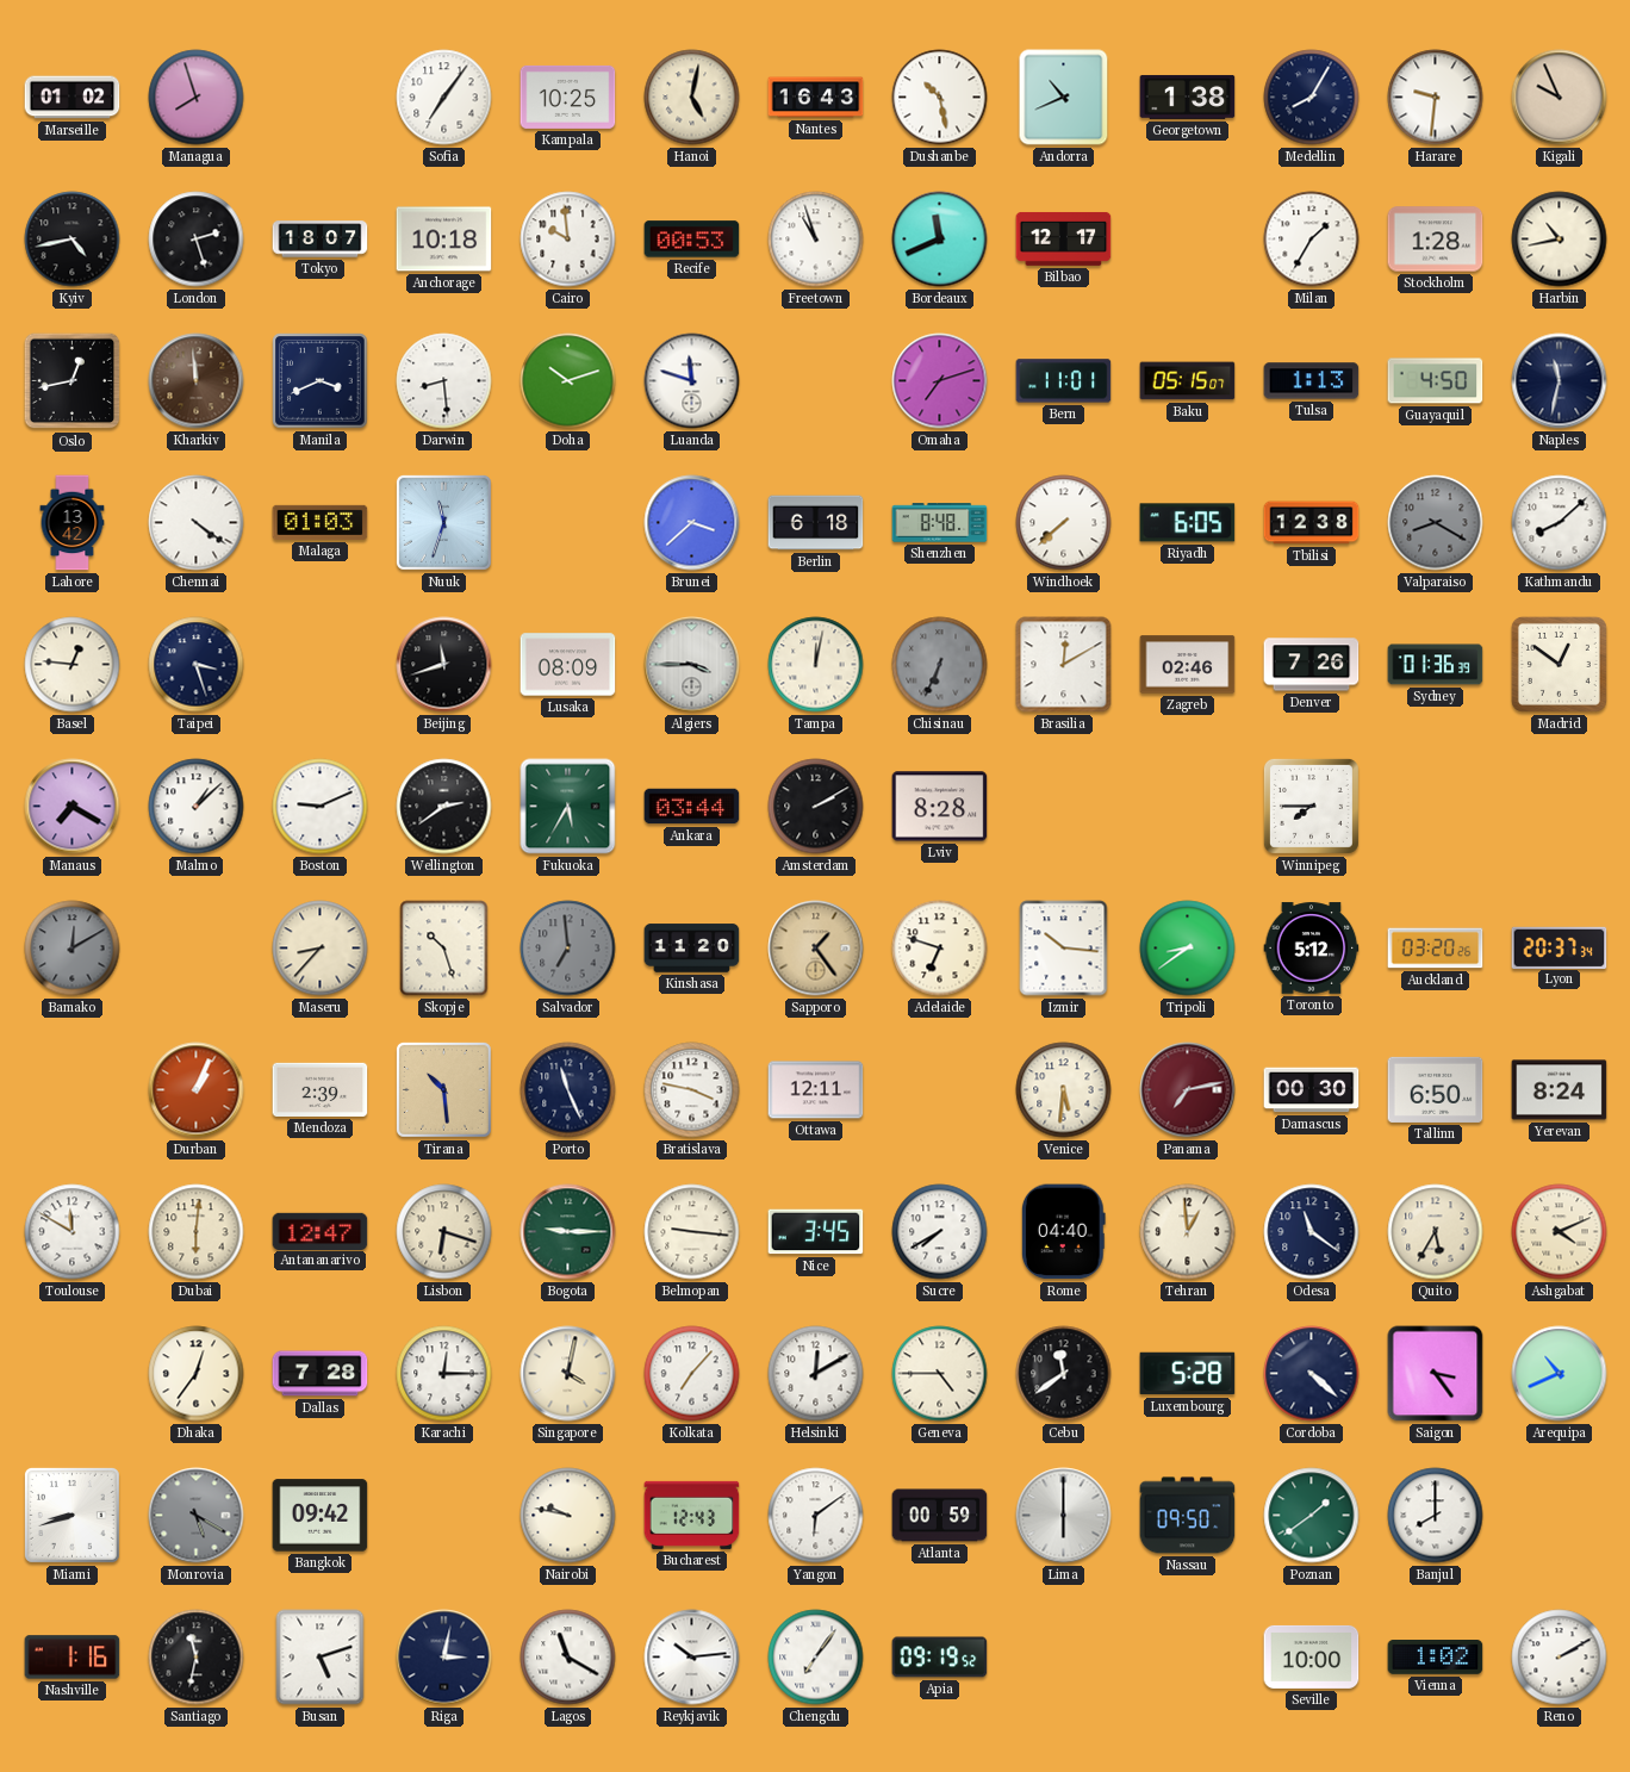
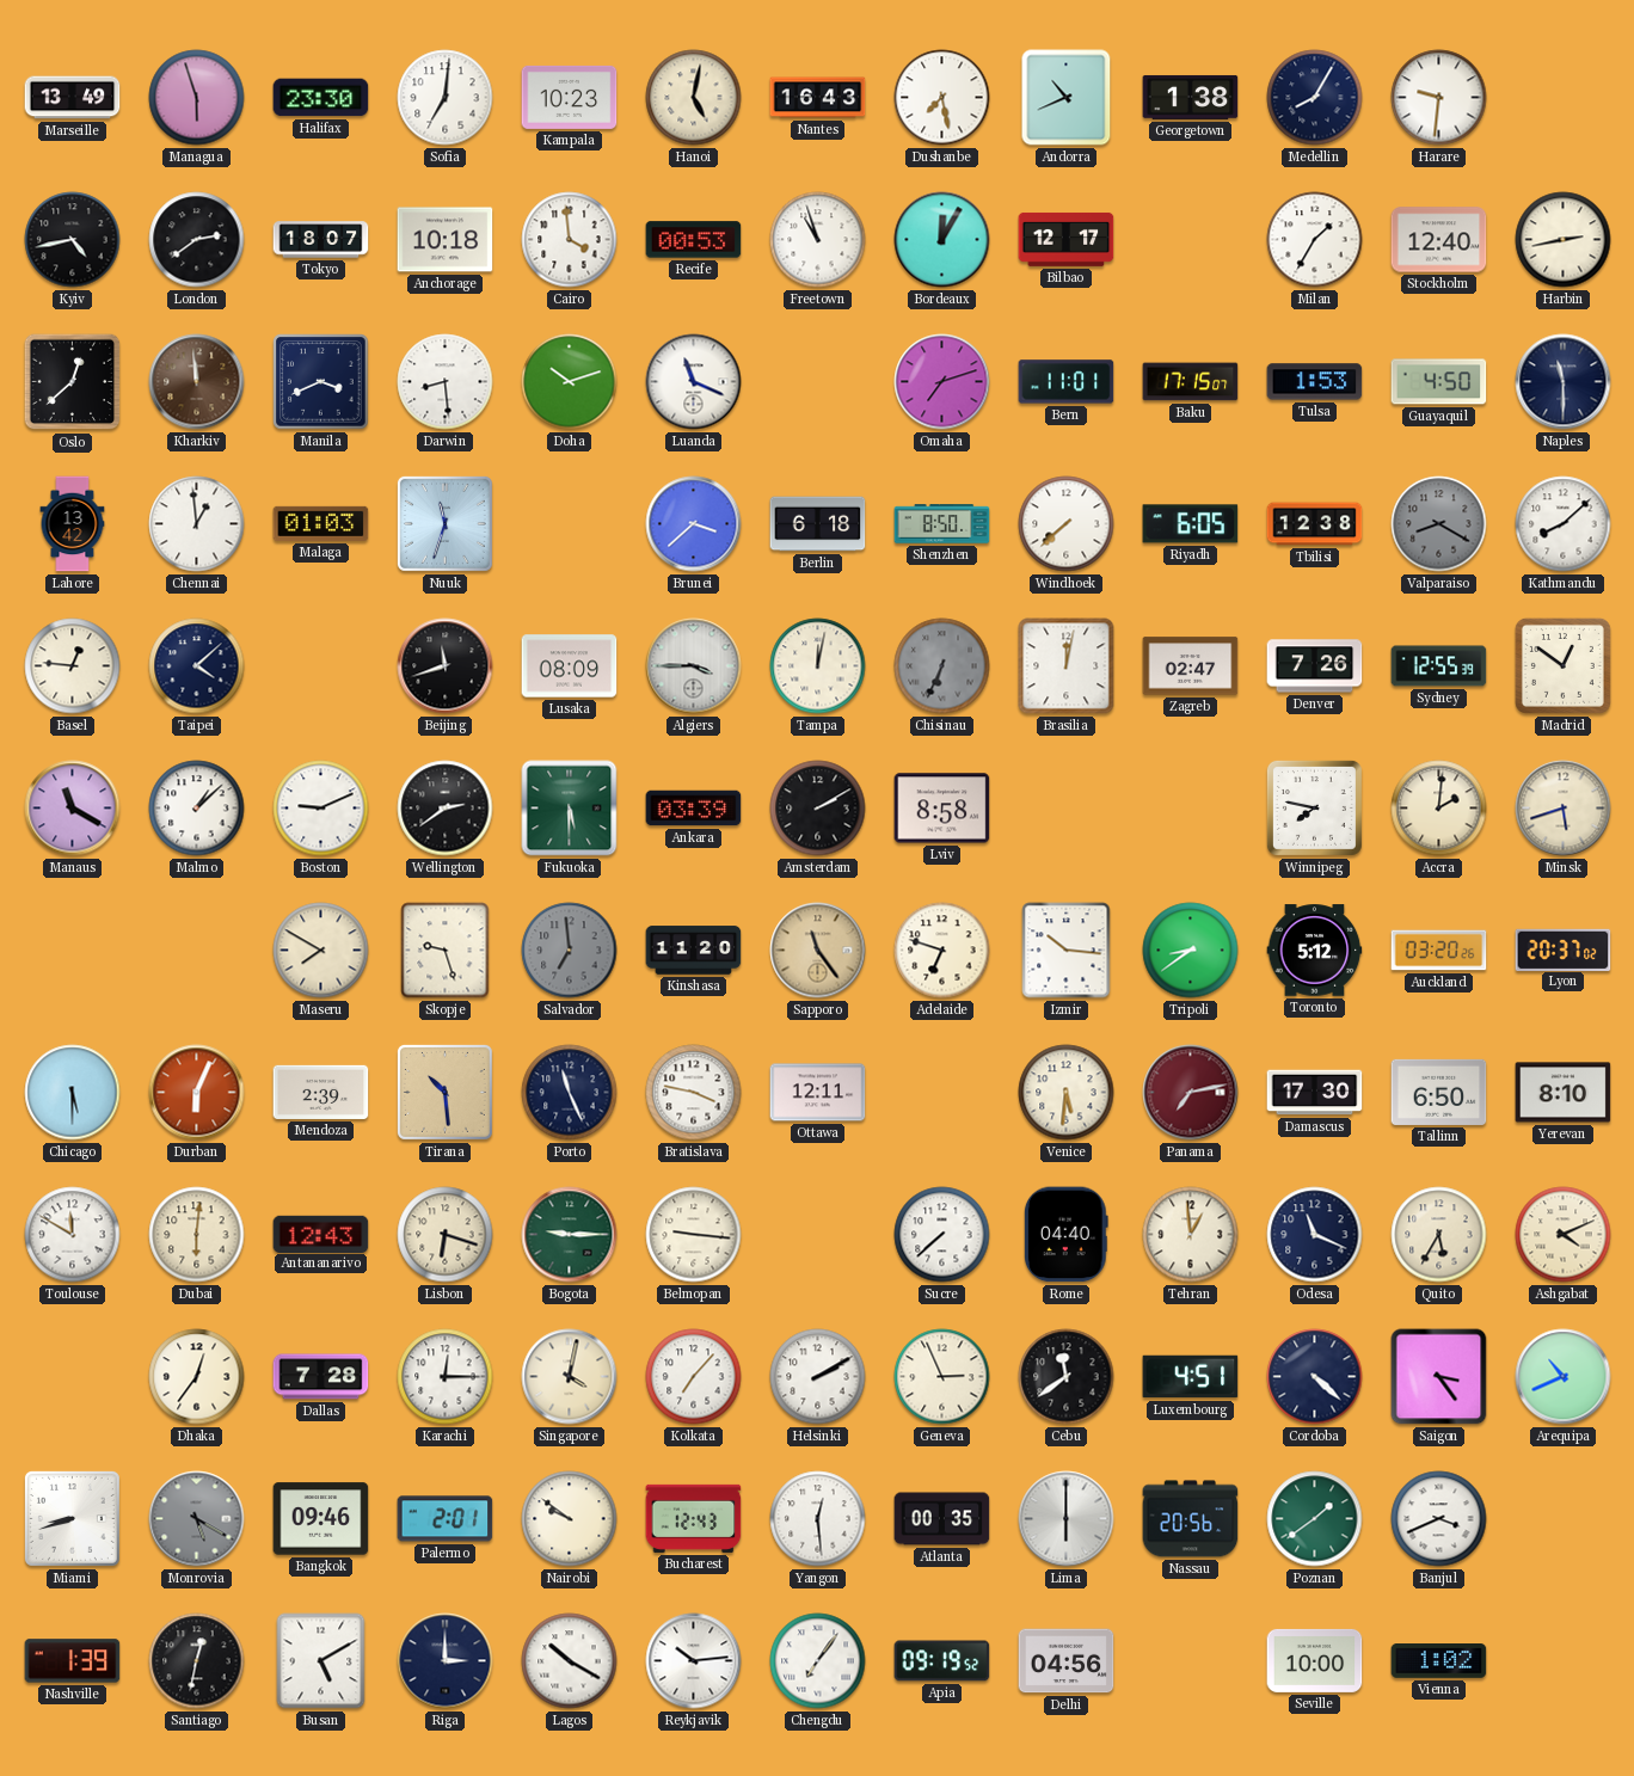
Marseille: 01:02 -> 13:49
Managua: 7:57 -> 5:57
Halifax: none -> 23:30
Sofia: 7:06 -> 7:01
Kampala: 10:25 -> 10:23
Dushanbe: 10:28 -> 7:28
Kigali: 9:56 -> none
London: 2:27 -> 2:39
Cairo: 9:59 -> 3:59
Bordeaux: 11:41 -> 12:05
Stockholm: 1:28 -> 12:40
Harbin: 10:43 -> 2:43
Oslo: 12:43 -> 12:38
Luanda: 11:48 -> 11:19
Baku: 05:15 -> 17:15
Tulsa: 1:13 -> 1:53
Naples: 11:32 -> 11:30
Chennai: 4:21 -> 12:59
Shenzhen: 8:48 -> 8:50
Taipei: 3:27 -> 4:08
Brasilia: 12:10 -> 12:02
Zagreb: 02:46 -> 02:47
Sydney: 01:36 -> 12:55
Manaus: 7:20 -> 11:20
Fukuoka: 5:35 -> 5:30
Ankara: 03:44 -> 03:39
Lviv: 8:28 -> 8:58
Winnipeg: 7:45 -> 7:47
Accra: none -> 2:01
Minsk: none -> 5:42
Bamako: 12:10 -> none
Maseru: 8:37 -> 7:50
Skopje: 10:27 -> 9:27
Sapporo: 1:24 -> 11:24
Lyon: 20:37:34 -> 20:37:02
Chicago: none -> 5:30
Durban: 1:04 -> 6:04
Damascus: 00:30 -> 17:30
Yerevan: 8:24 -> 8:10
Antananarivo: 12:47 -> 12:43
Nice: 3:45 -> none
Sucre: 7:40 -> 7:38
Odesa: 11:21 -> 11:19
Helsinki: 12:10 -> 2:10
Geneva: 4:45 -> 2:56
Luxembourg: 5:28 -> 4:51
Bangkok: 09:42 -> 09:46
Palermo: none -> 2:01
Nairobi: 9:47 -> 9:51
Yangon: 6:09 -> 12:29
Atlanta: 00:59 -> 00:35
Nassau: 09:50 -> 20:56
Banjul: 8:00 -> 3:41
Nashville: 1:16 -> 1:39
Santiago: 11:32 -> 12:32
Busan: 5:12 -> 5:10
Riga: 3:02 -> 3:00
Lagos: 11:20 -> 10:20
Delhi: none -> 04:56
Reno: 2:10 -> none
